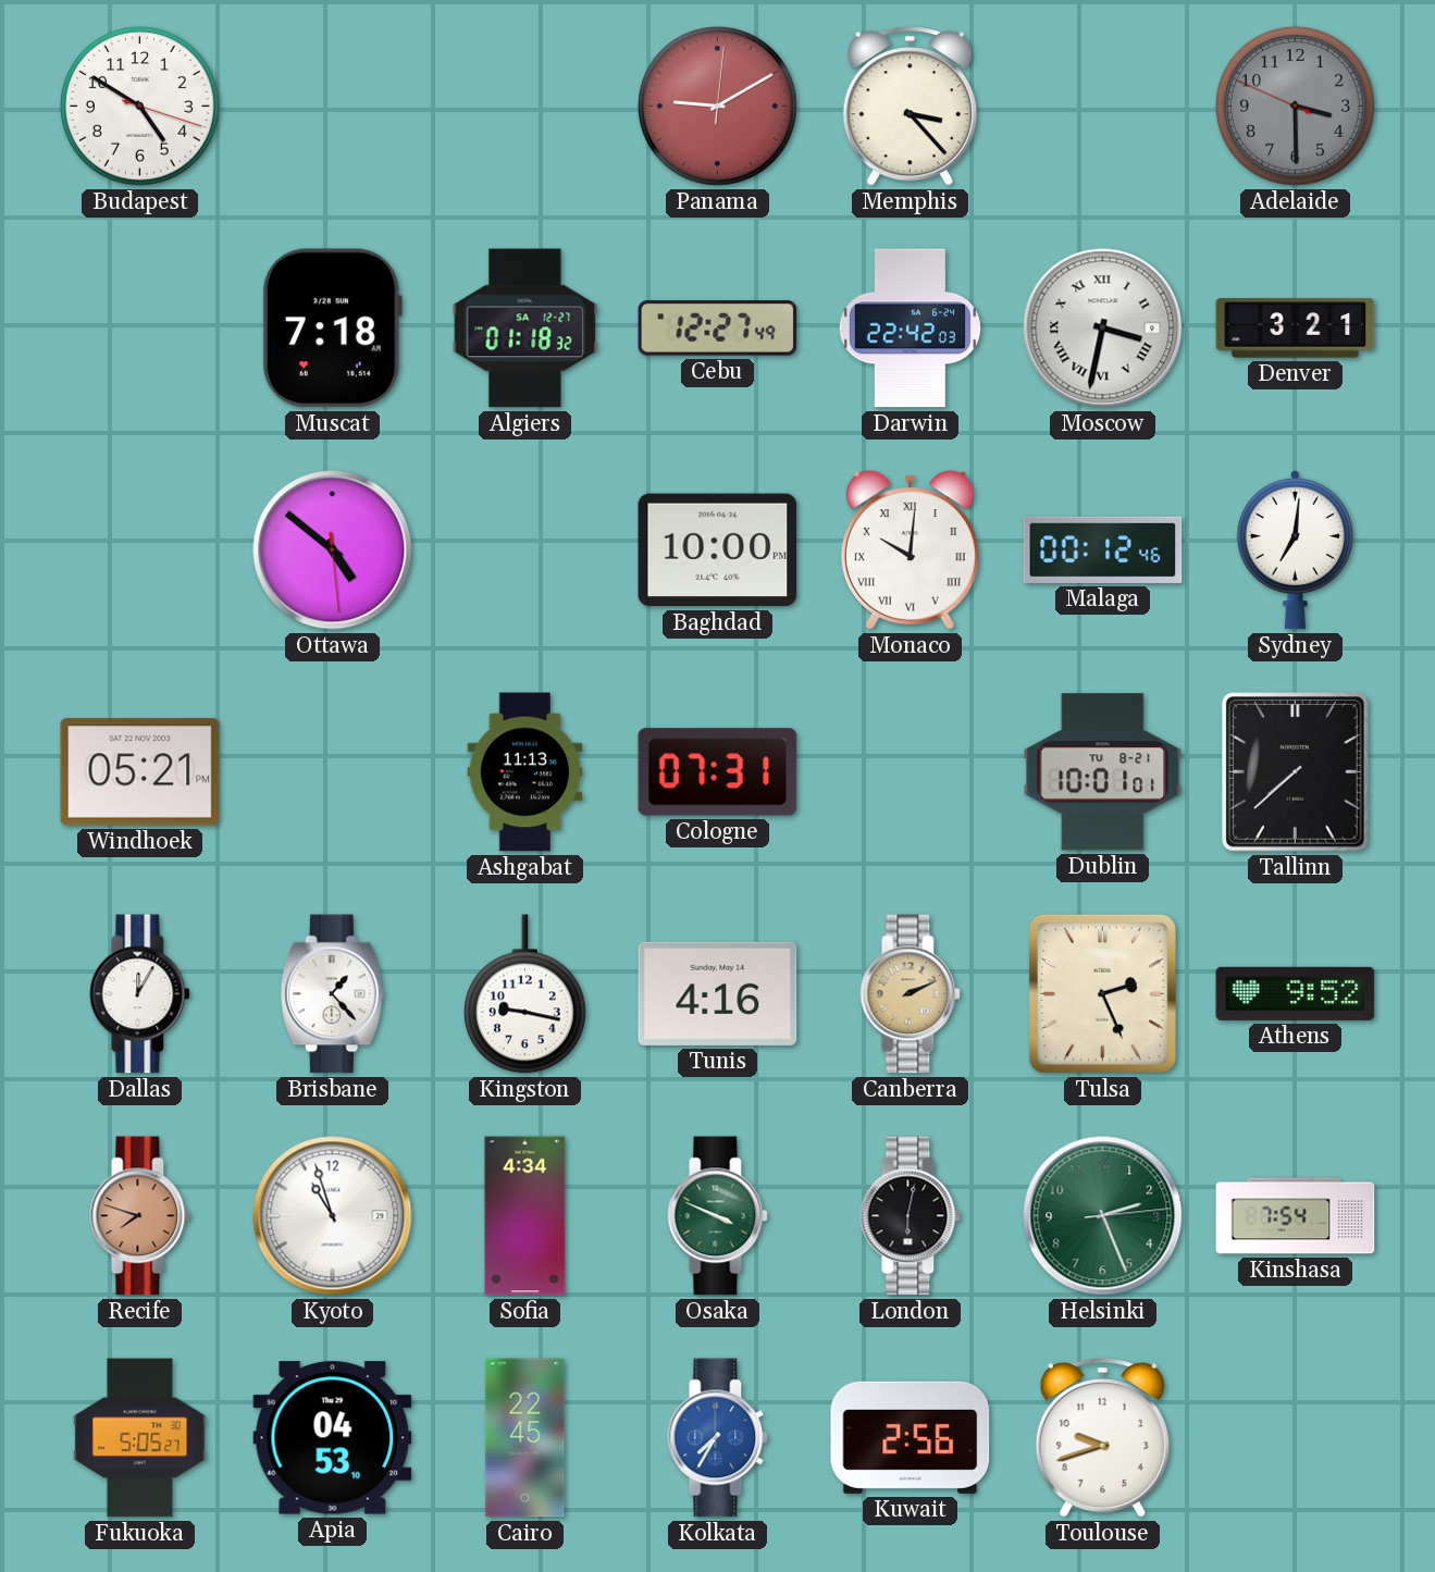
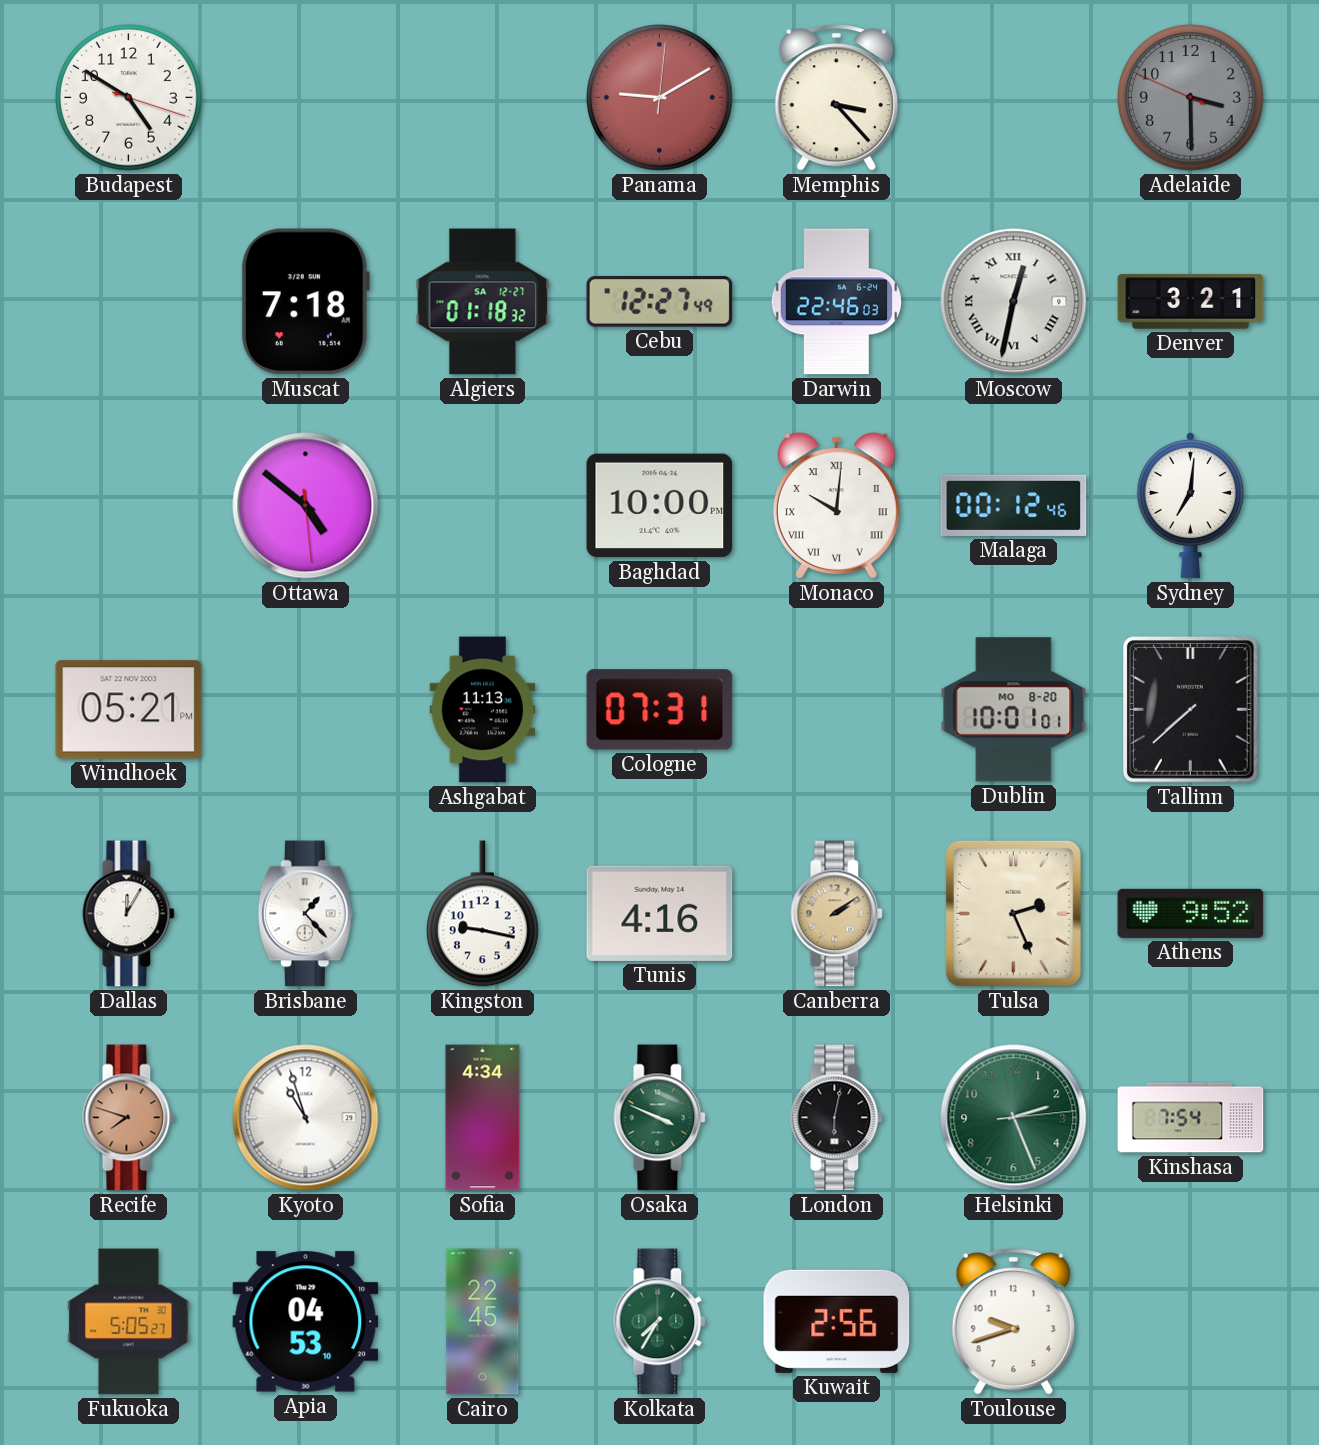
Darwin: 22:42 -> 22:46
Moscow: 3:32 -> 12:32
Dublin date: TU 8-21 -> MO 8-20
Canberra: 2:11 -> 2:09
Kolkata dial: blue -> green
